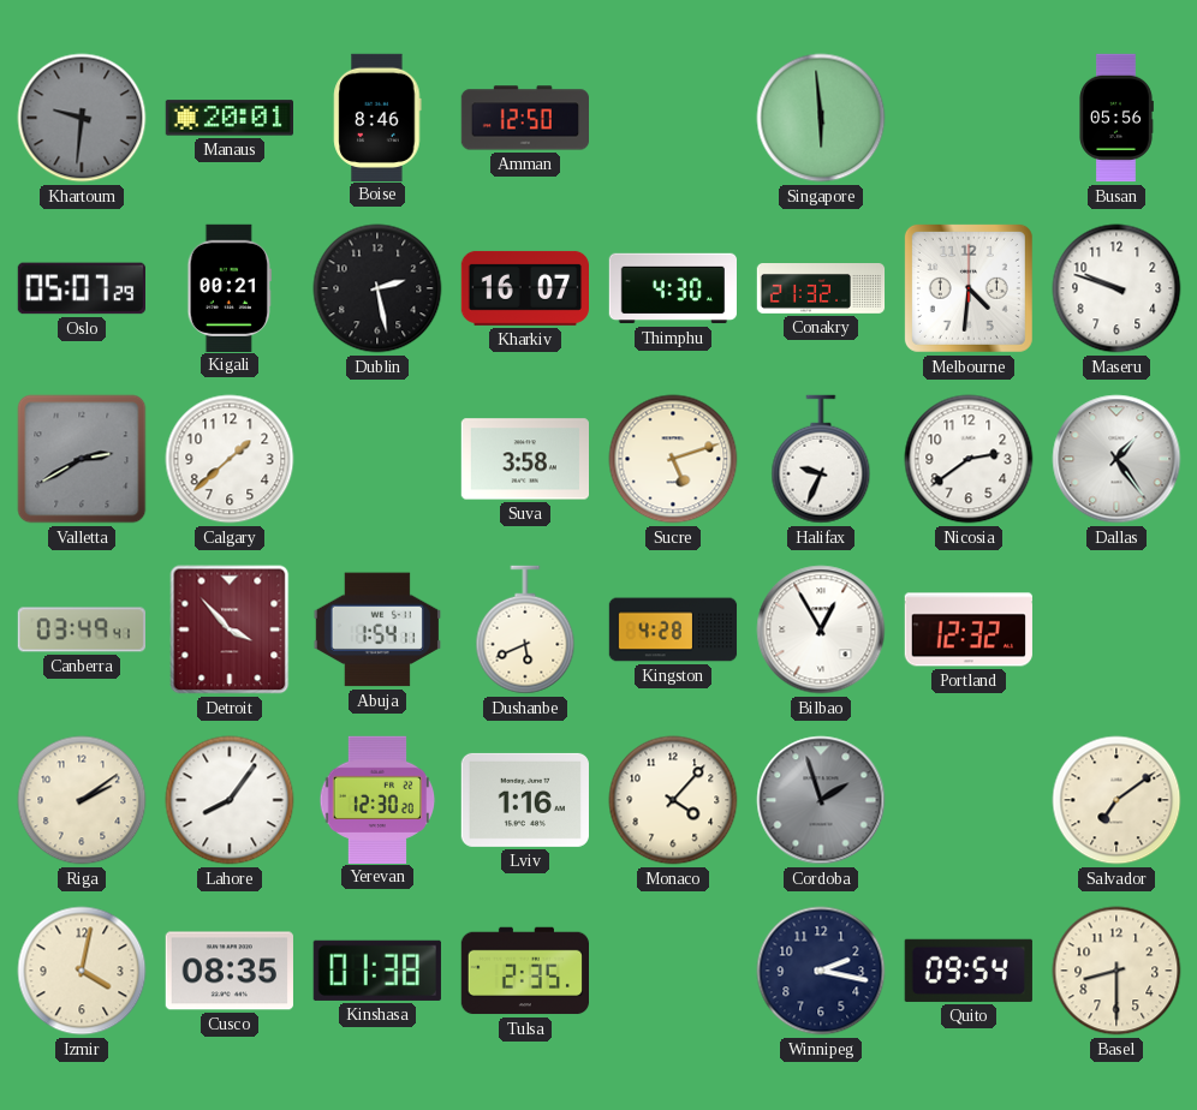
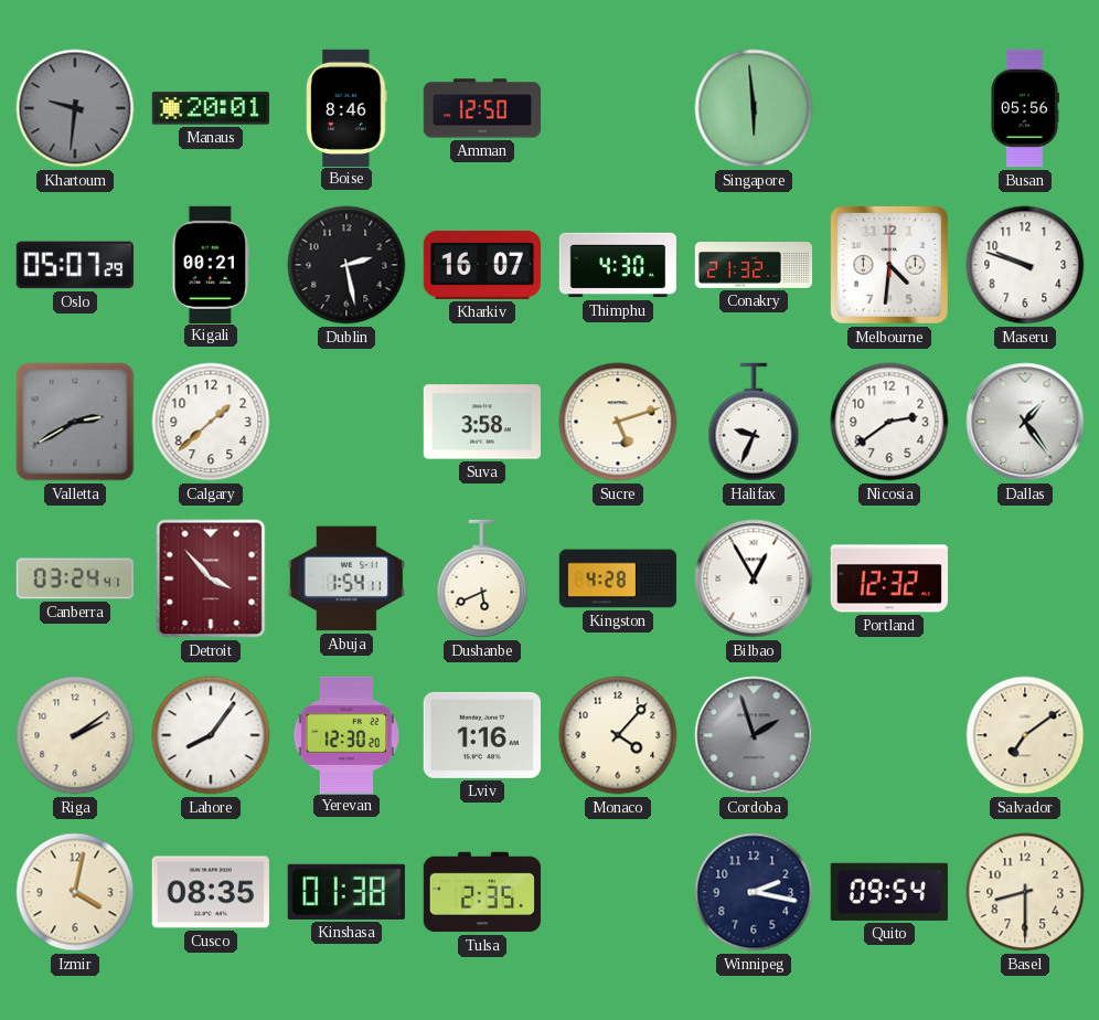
Canberra: 03:49 -> 03:24
